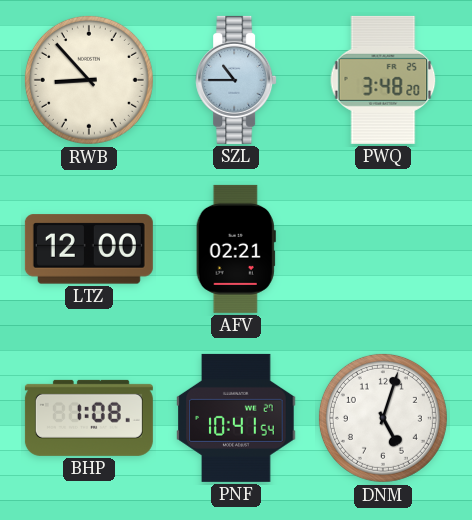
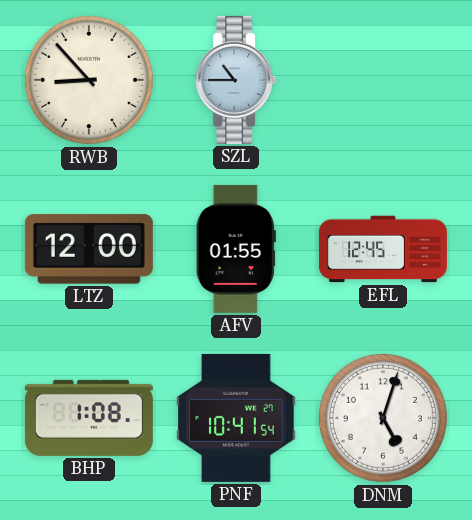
PWQ: 3:48 -> none
AFV: 02:21 -> 01:55
EFL: none -> 12:45
